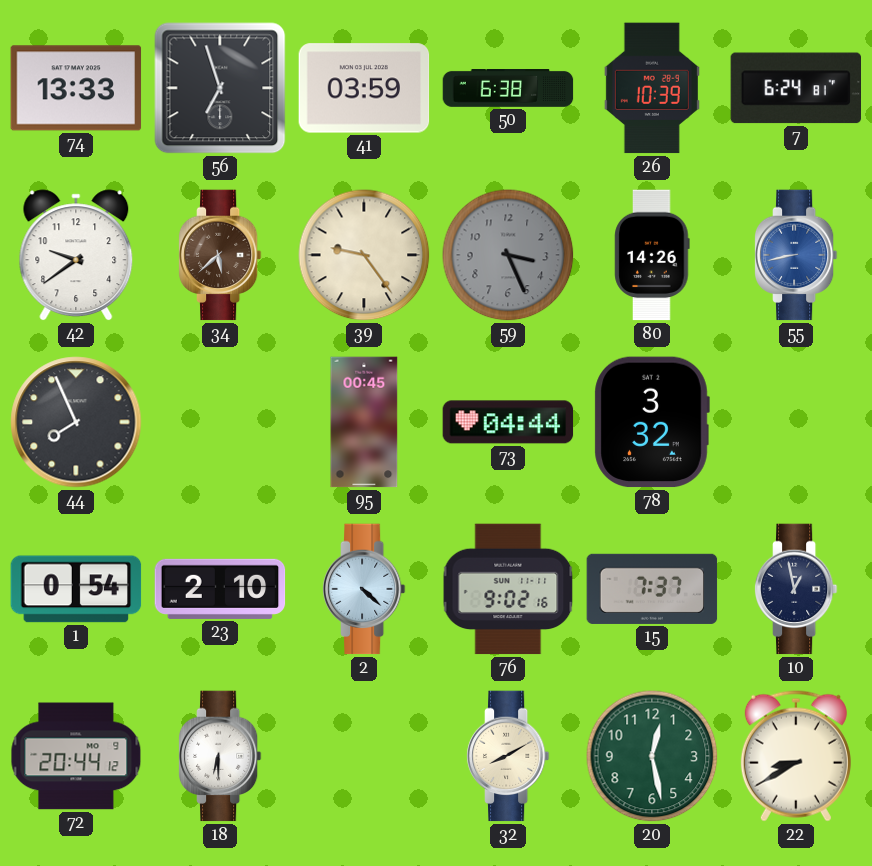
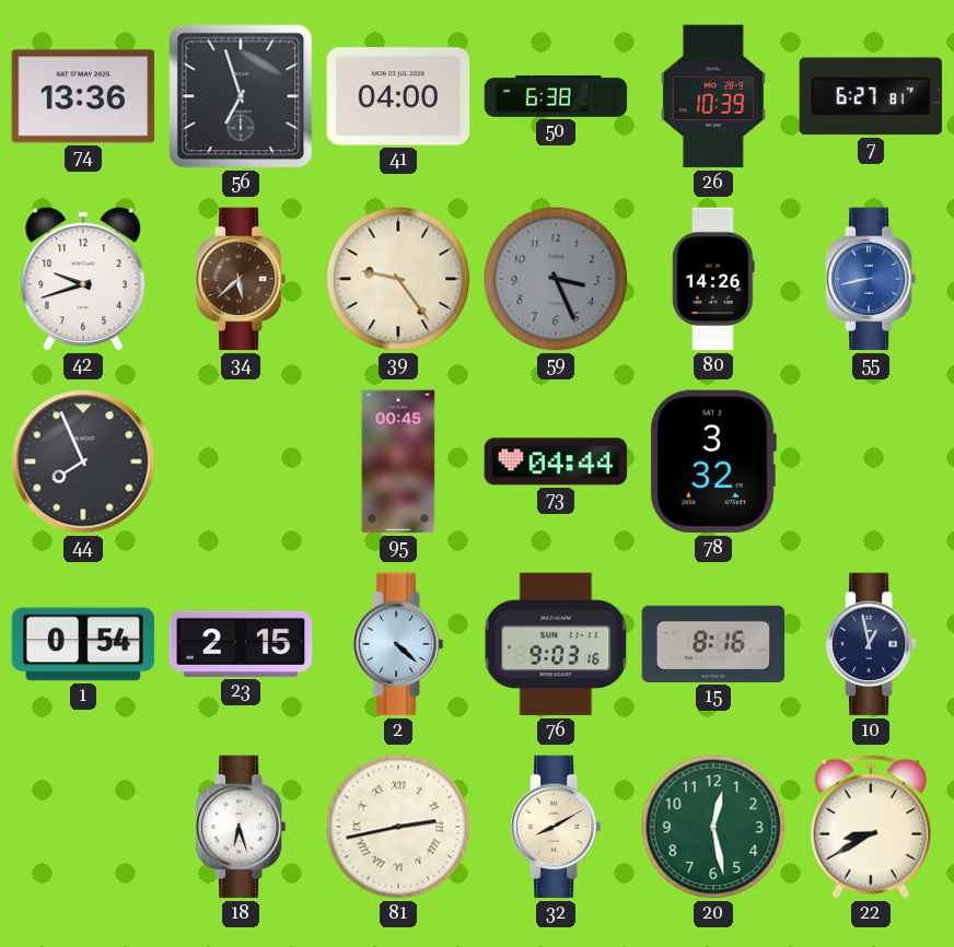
74: 13:33 -> 13:36
41: 03:59 -> 04:00
7: 6:24 -> 6:27
42: 9:39 -> 9:42
23: 2:10 -> 2:15
76: 9:02 -> 9:03
15: 7:37 -> 8:16
72: 20:44 -> none
18: 6:30 -> 6:27
81: none -> 2:43
